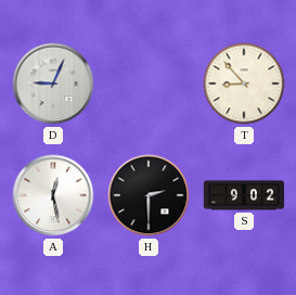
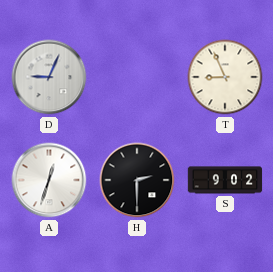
T: 8:53 -> 8:56
A: 12:28 -> 12:33
